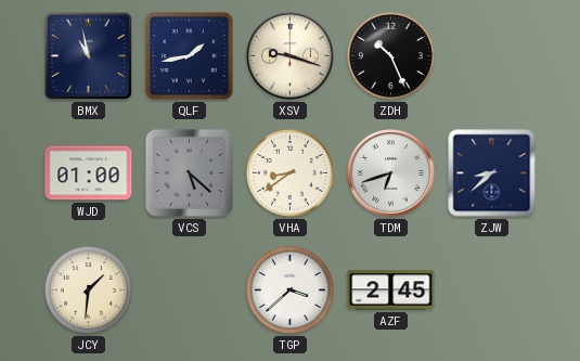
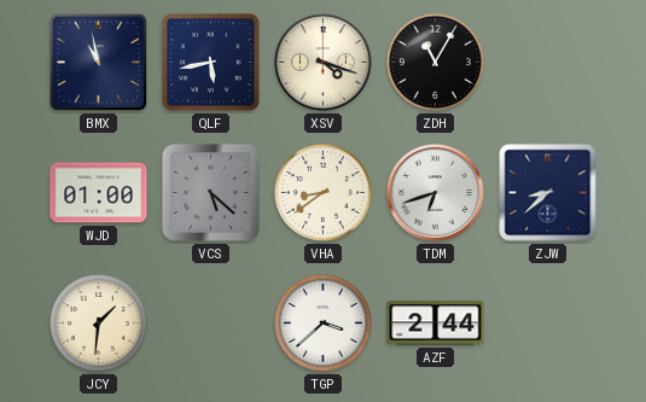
QLF: 1:43 -> 5:43
XSV: 9:18 -> 4:18
ZDH: 10:26 -> 11:05
AZF: 2:45 -> 2:44
